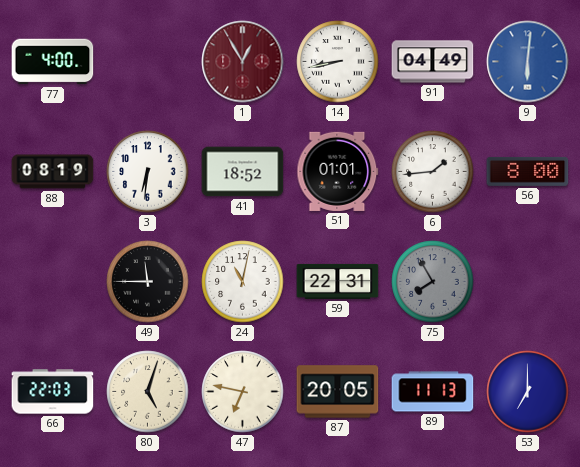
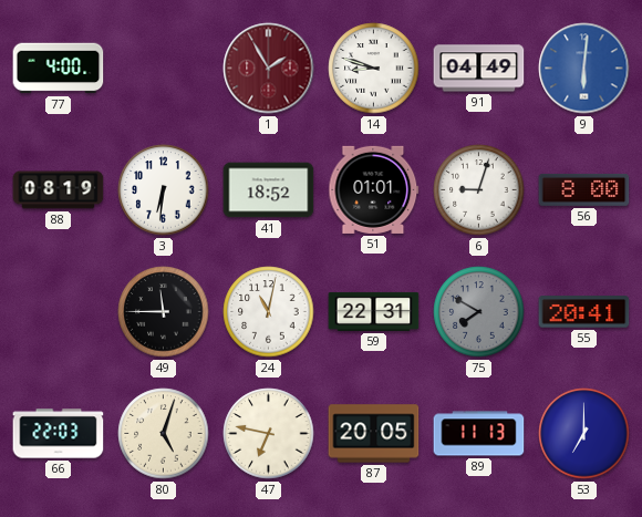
1: 12:55 -> 1:55
14: 8:43 -> 8:48
6: 1:44 -> 9:03
75: 7:55 -> 7:50
55: none -> 20:41
